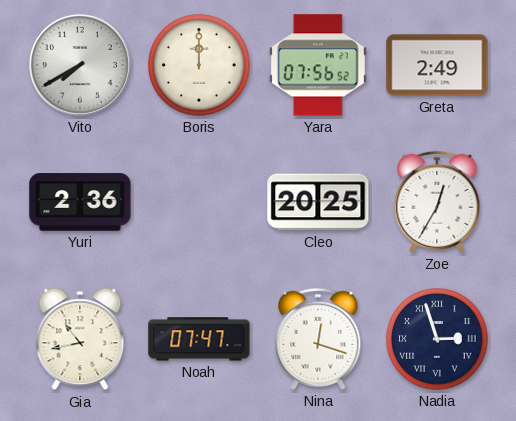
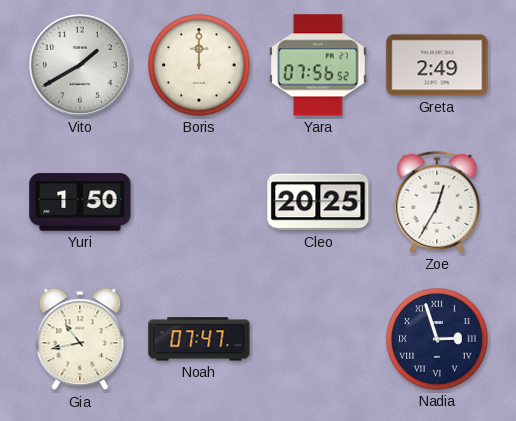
Vito: 7:40 -> 1:40
Yuri: 2:36 -> 1:50
Nina: 12:18 -> none
